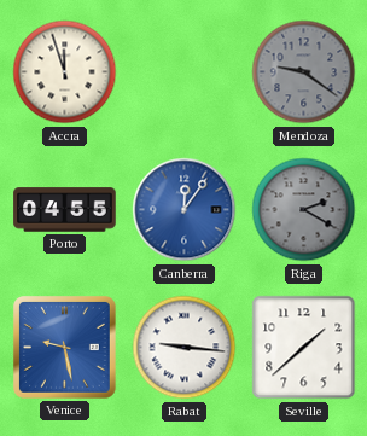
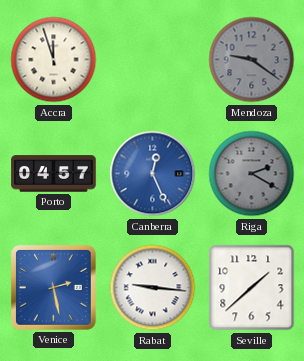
Porto: 04:55 -> 04:57
Canberra: 12:06 -> 12:26
Venice: 9:28 -> 2:28
